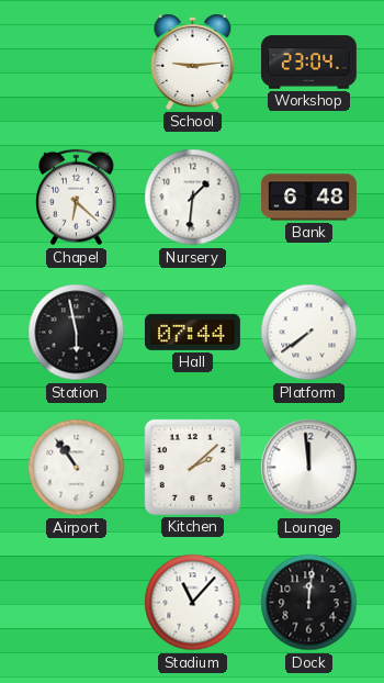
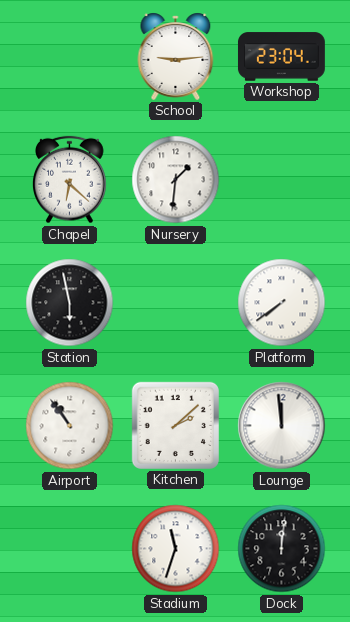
Bank: 6:48 -> none
Hall: 07:44 -> none
Stadium: 11:07 -> 11:33
